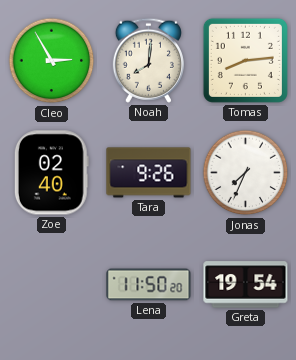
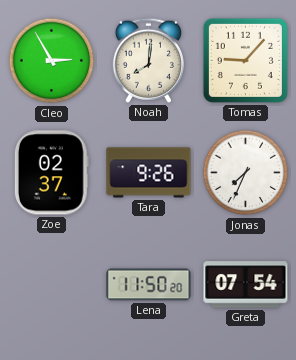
Tomas: 8:14 -> 9:07
Zoe: 02:40 -> 02:37
Greta: 19:54 -> 07:54
